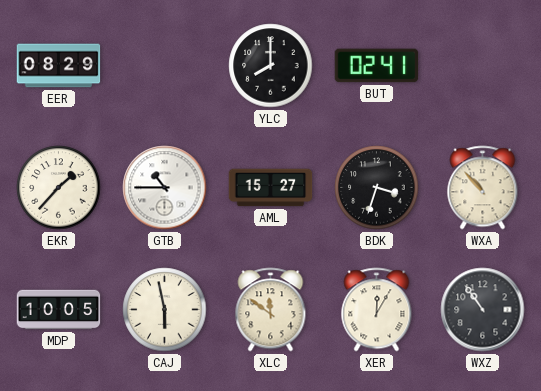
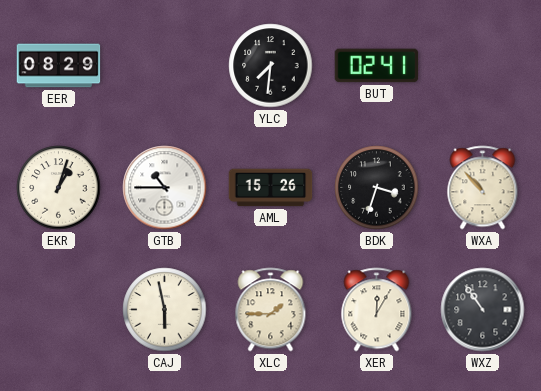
YLC: 8:00 -> 7:31
EKR: 1:37 -> 1:03
AML: 15:27 -> 15:26
MDP: 10:05 -> none
XLC: 11:51 -> 1:45
